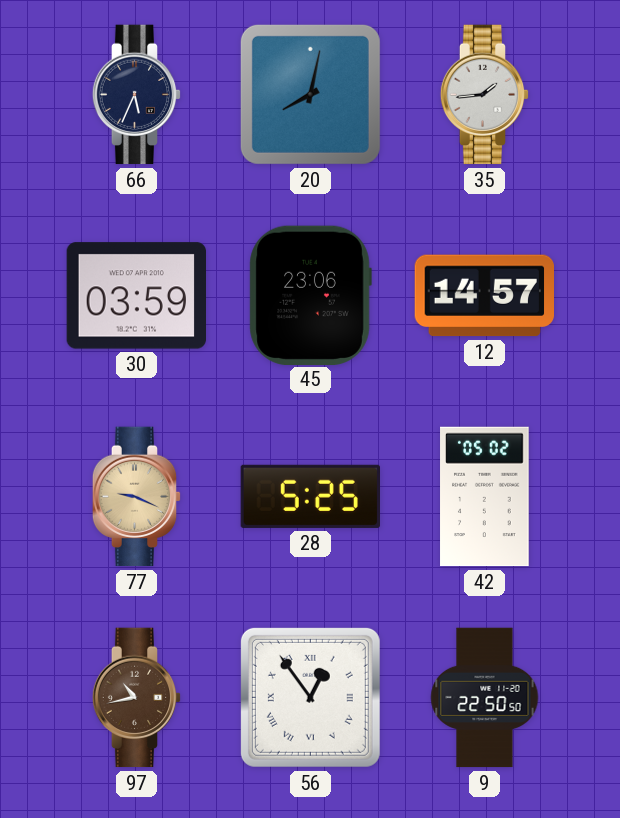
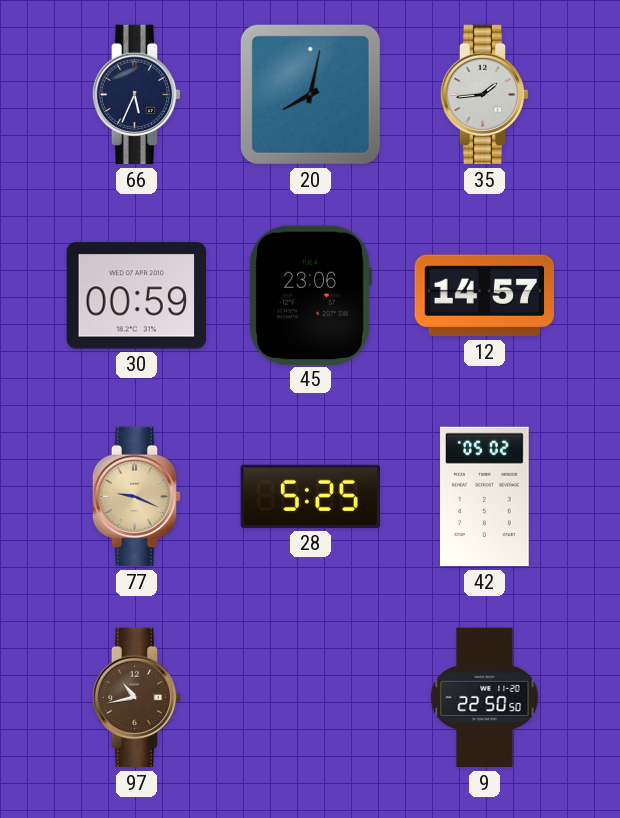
30: 03:59 -> 00:59
56: 12:54 -> none
